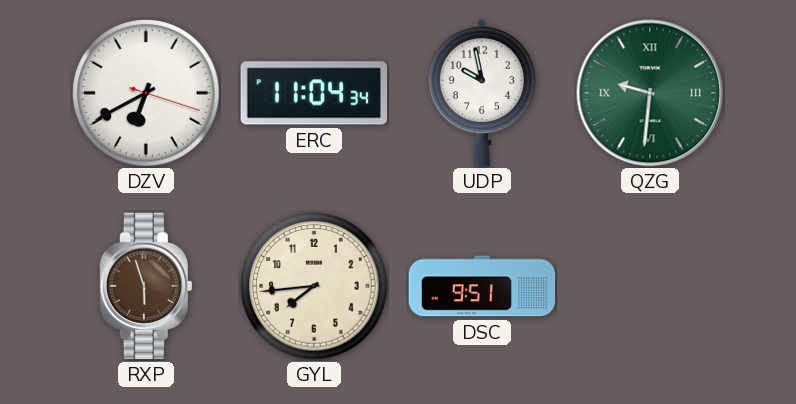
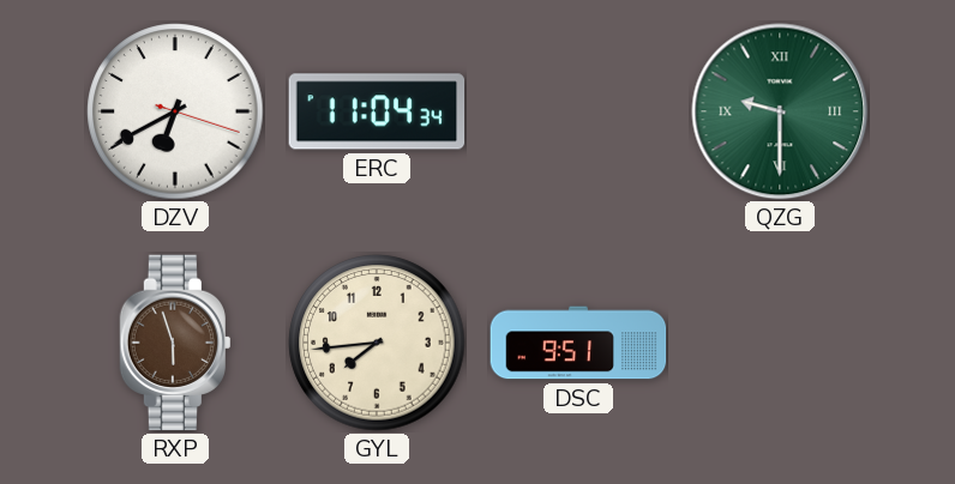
UDP: 9:58 -> none
QZG: 9:31 -> 9:30
